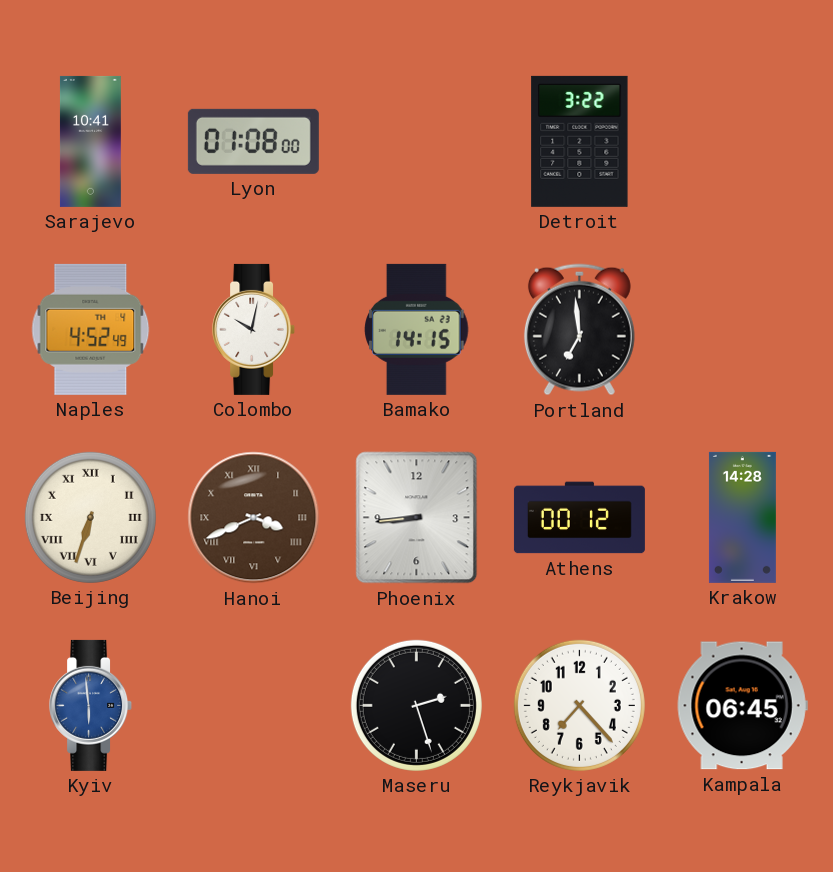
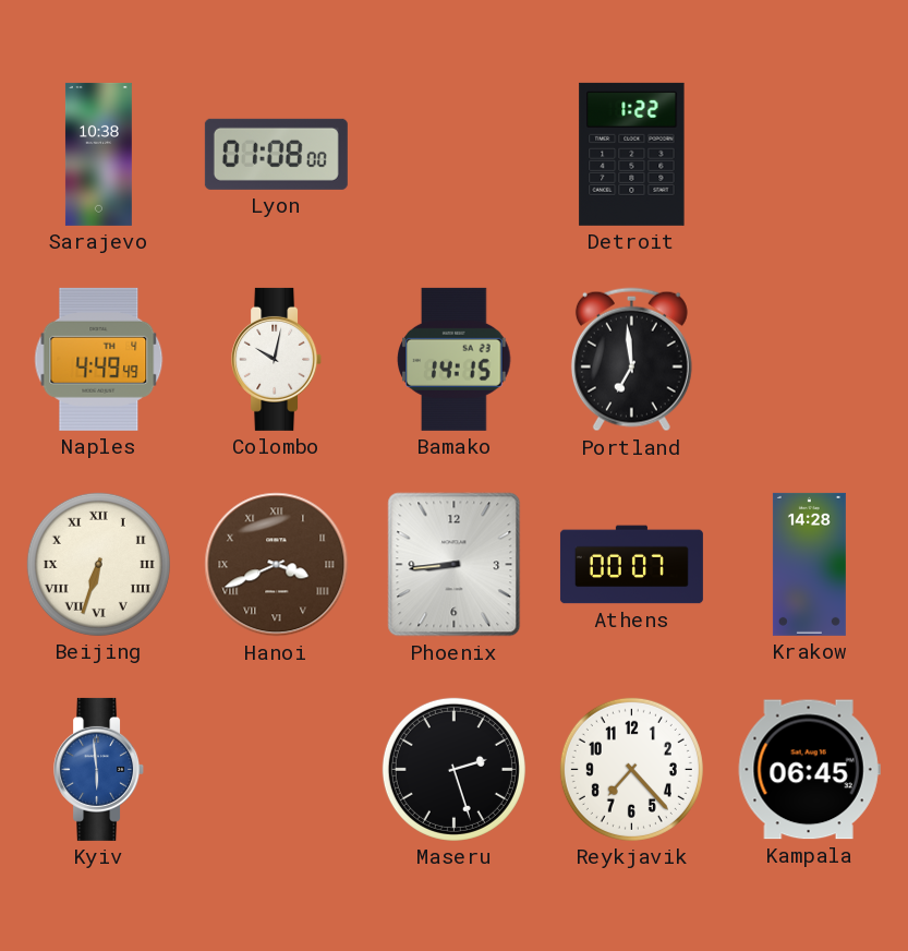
Sarajevo: 10:41 -> 10:38
Detroit: 3:22 -> 1:22
Naples: 4:52 -> 4:49
Athens: 00:12 -> 00:07
